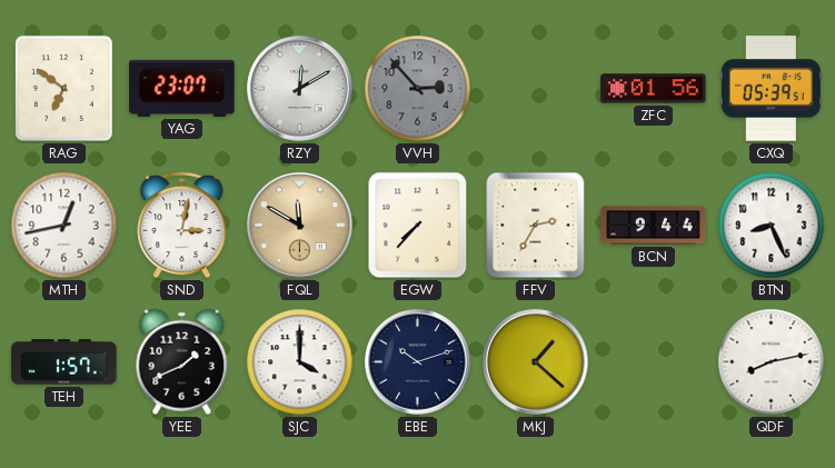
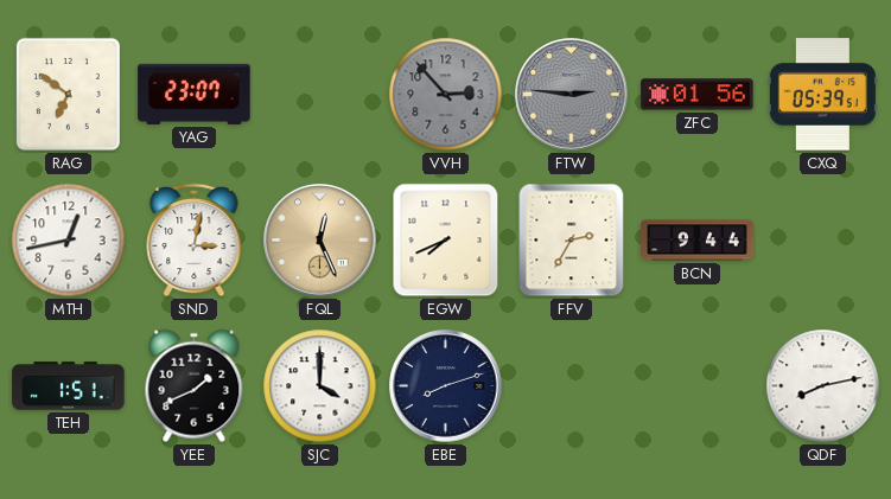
RZY: 12:10 -> none
FTW: none -> 2:46
FQL: 11:50 -> 12:26
EGW: 7:37 -> 7:41
BTN: 8:26 -> none
TEH: 1:57 -> 1:51
EBE: 10:12 -> 8:12
MKJ: 1:22 -> none
